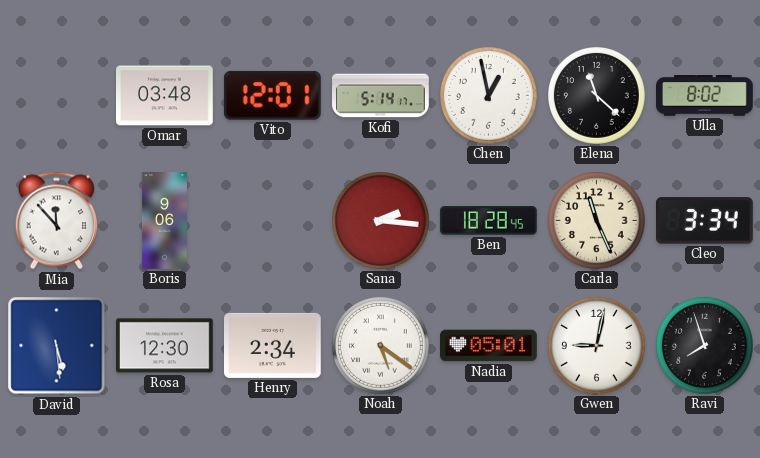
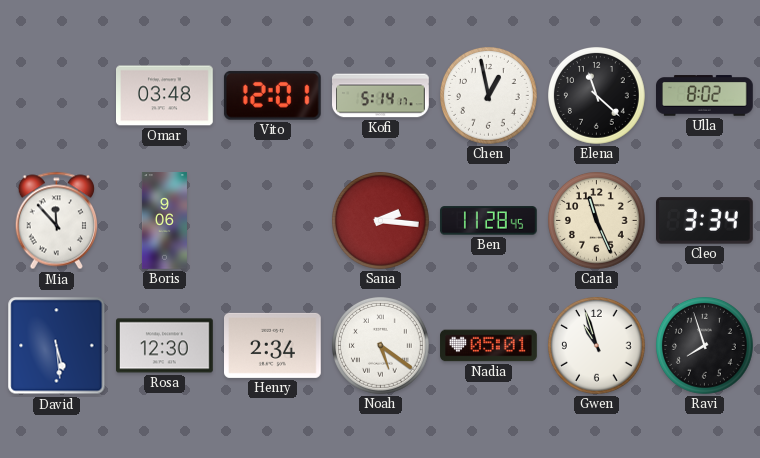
Ben: 18:28 -> 11:28
Gwen: 9:02 -> 10:57
